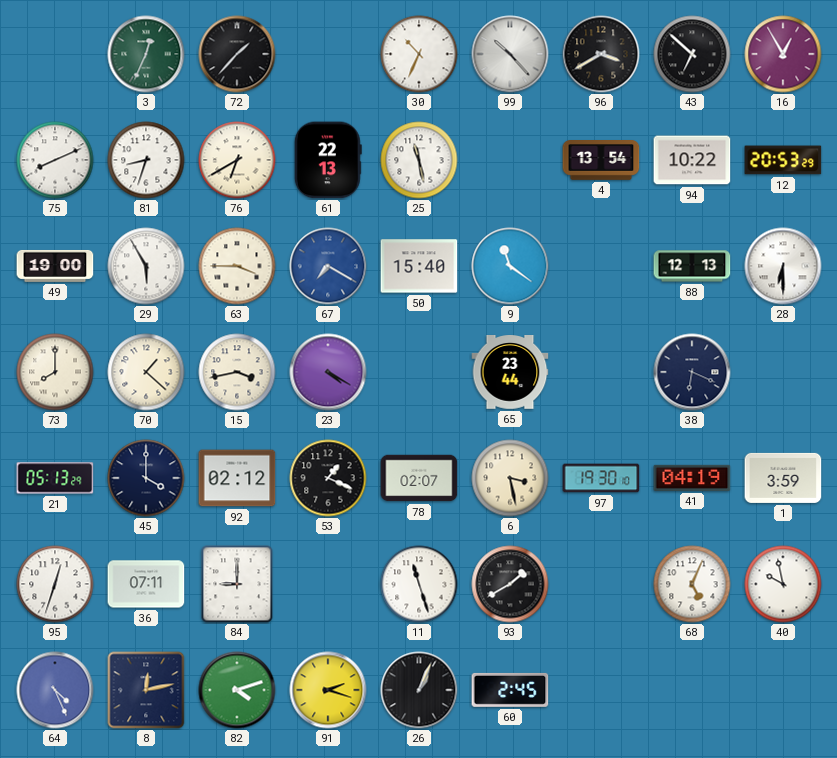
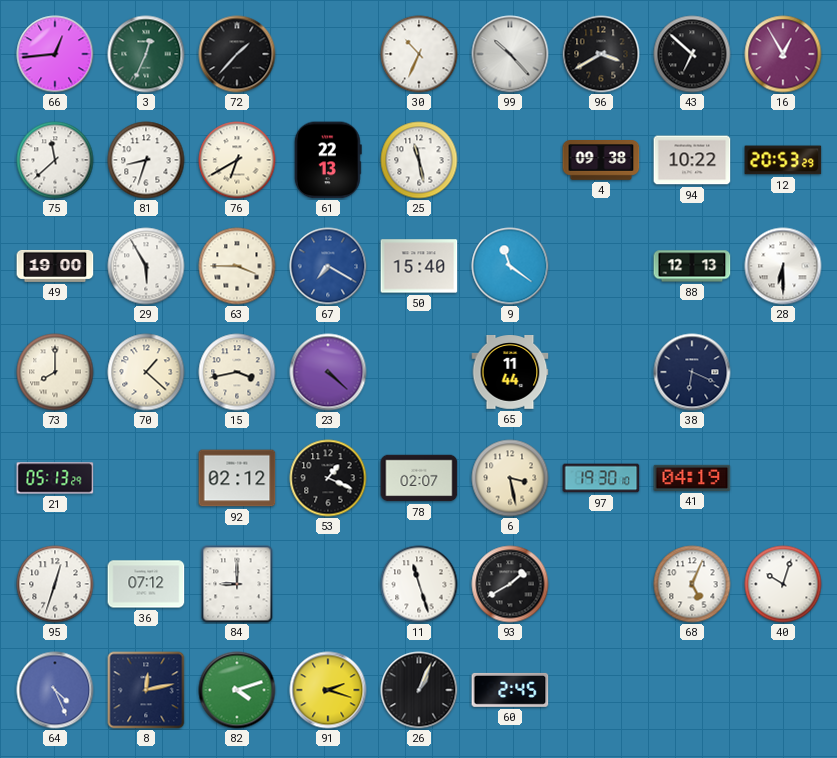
66: none -> 12:44
75: 8:11 -> 11:38
4: 13:54 -> 09:38
23: 4:20 -> 4:22
65: 23:44 -> 11:44
45: 4:00 -> none
1: 3:59 -> none
36: 07:11 -> 07:12
40: 9:58 -> 10:03
